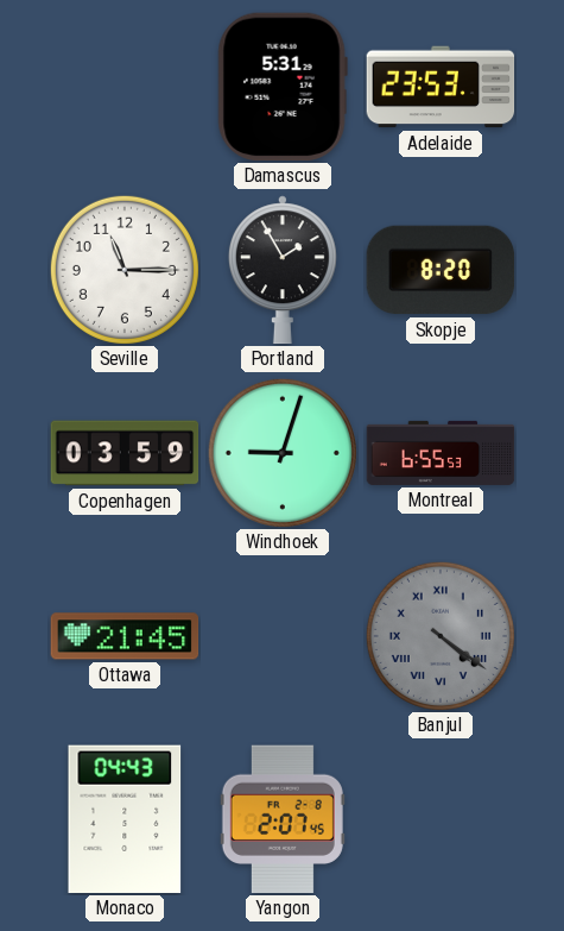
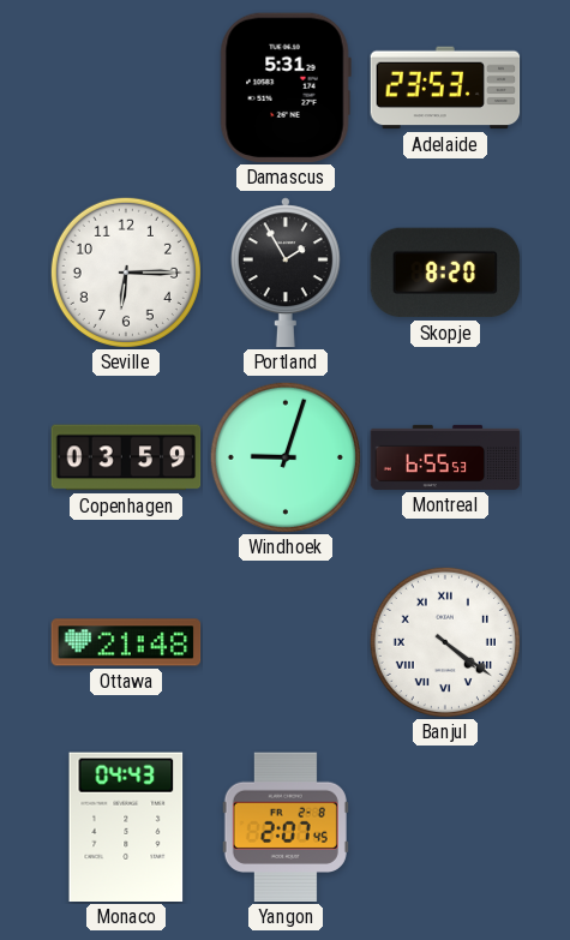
Seville: 11:15 -> 6:15
Ottawa: 21:45 -> 21:48
Banjul dial: grey -> white
